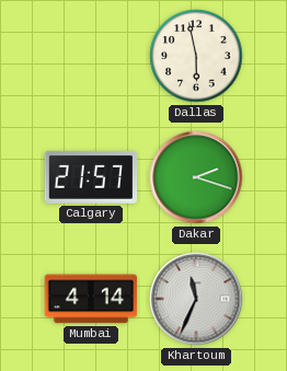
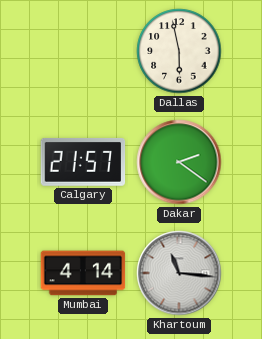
Dakar: 2:18 -> 2:21
Khartoum: 11:34 -> 11:16
